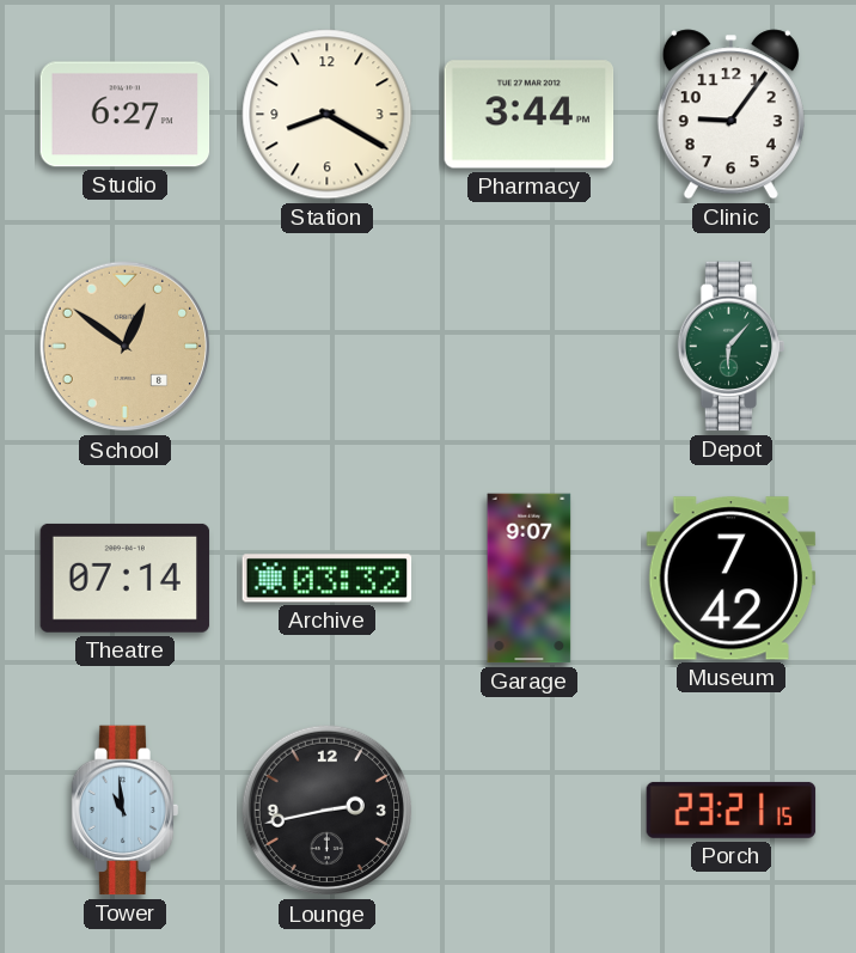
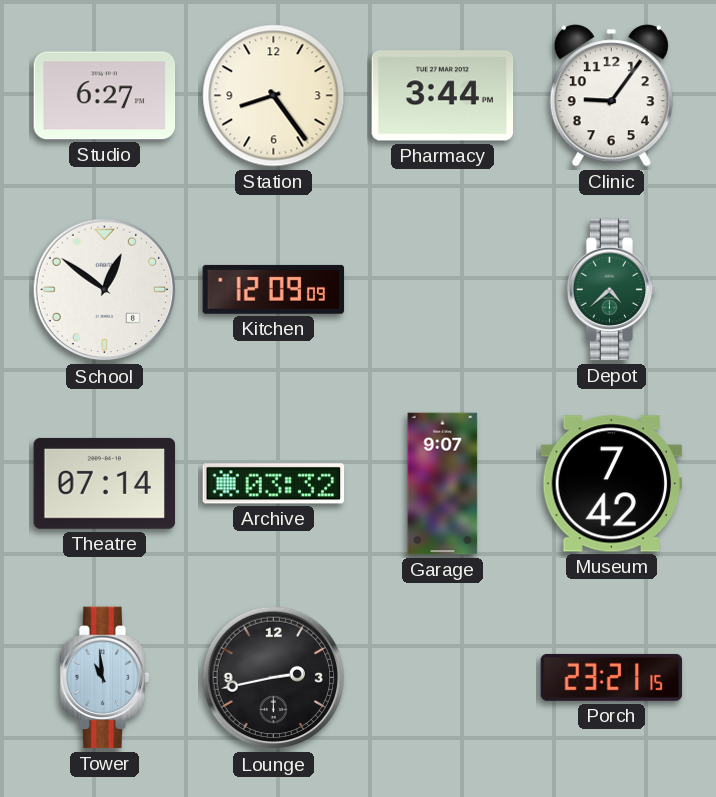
Station: 8:20 -> 8:24
School dial: champagne -> white
Kitchen: none -> 12:09
Depot: 6:07 -> 4:38
